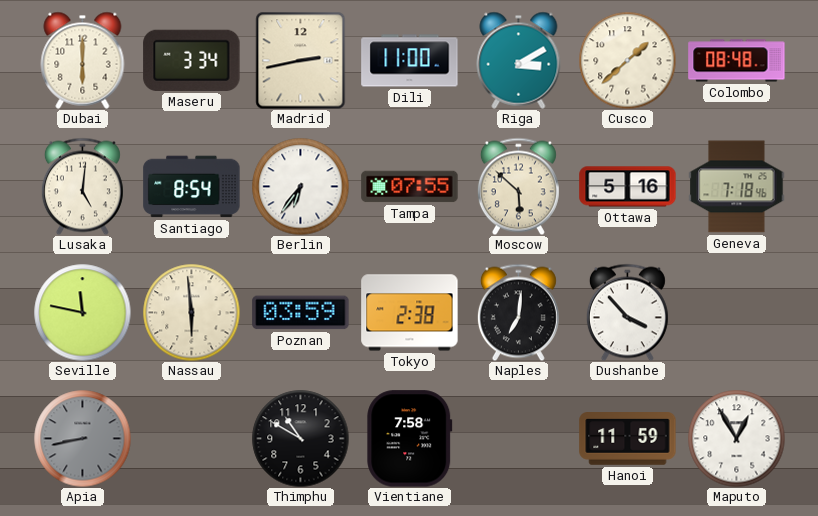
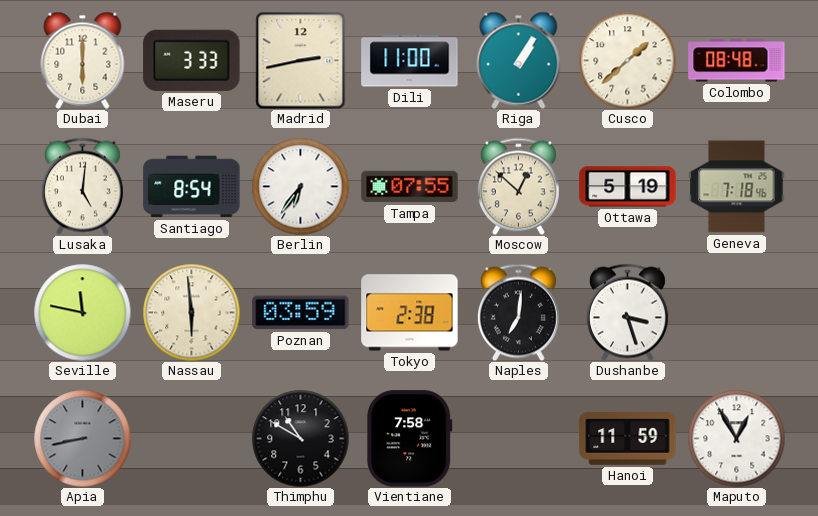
Maseru: 3:34 -> 3:33
Riga: 3:10 -> 1:05
Moscow: 5:52 -> 12:52
Ottawa: 5:16 -> 5:19
Dushanbe: 3:53 -> 3:27
